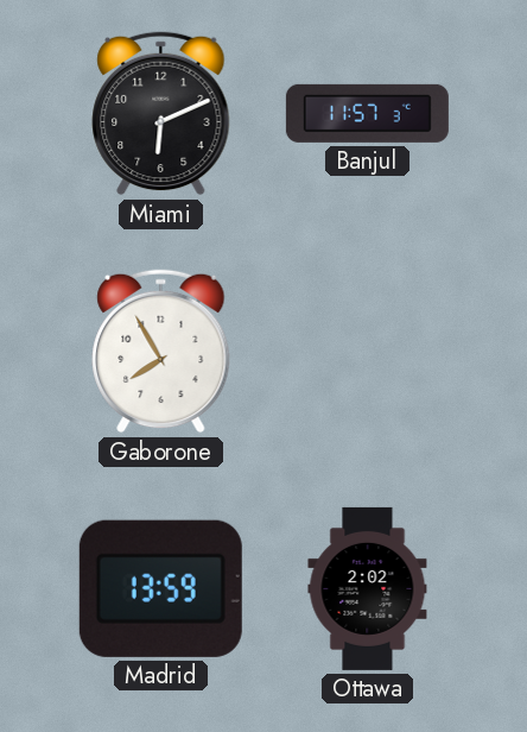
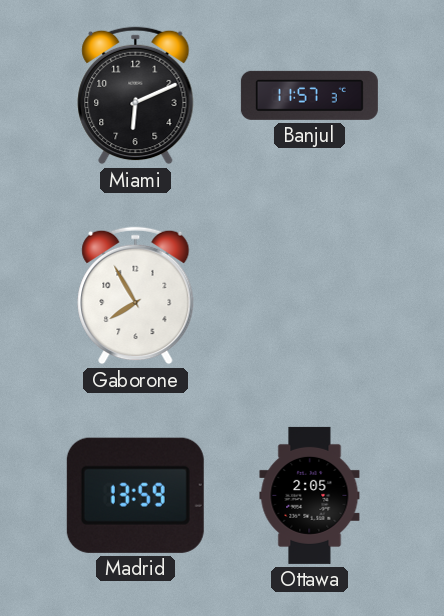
Ottawa: 2:02 -> 2:05
